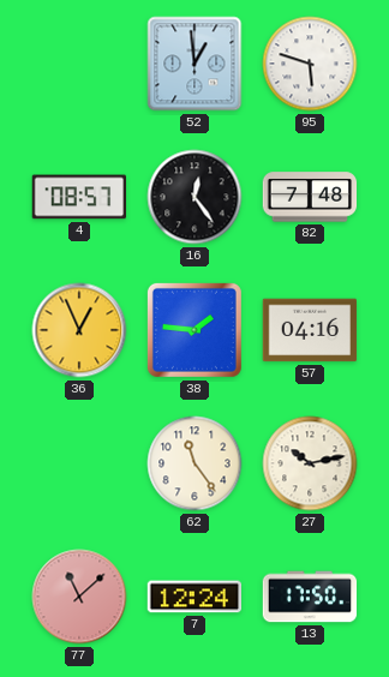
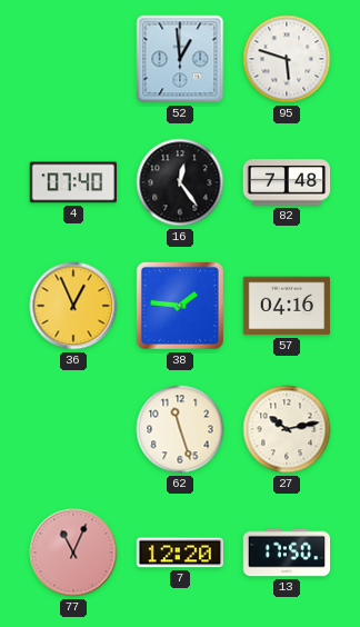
4: 08:57 -> 07:40
62: 11:24 -> 11:27
77: 11:08 -> 11:04
7: 12:24 -> 12:20
